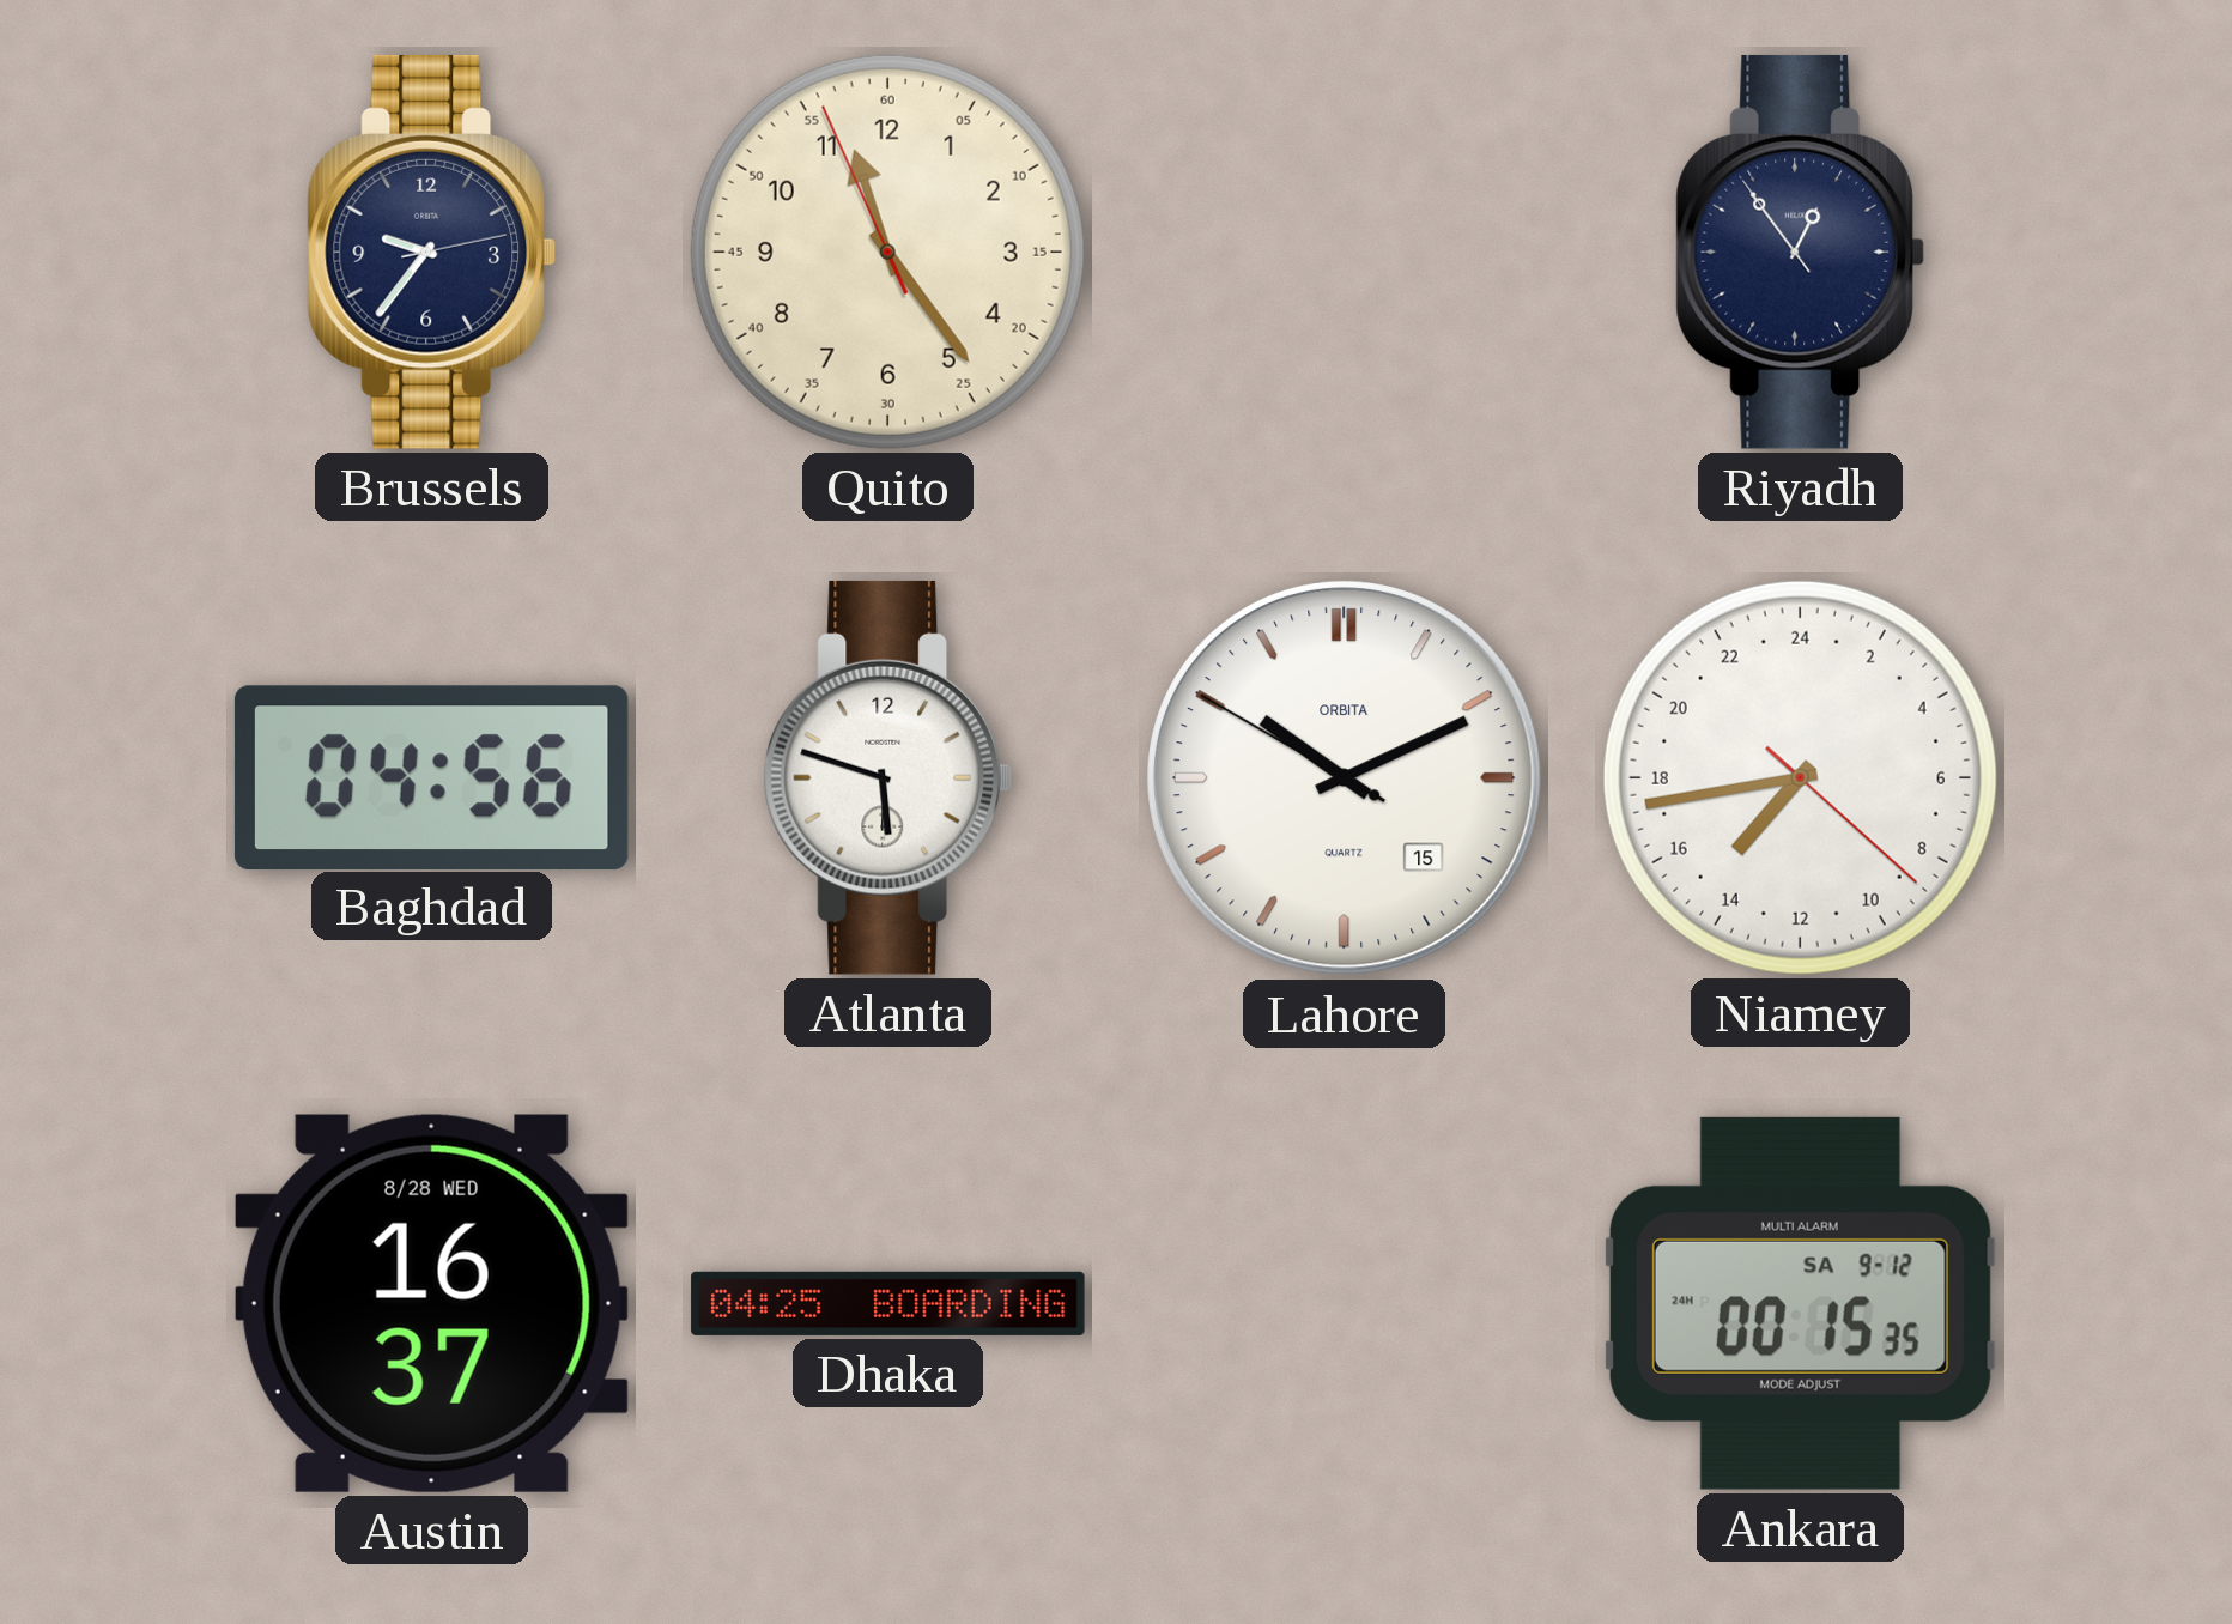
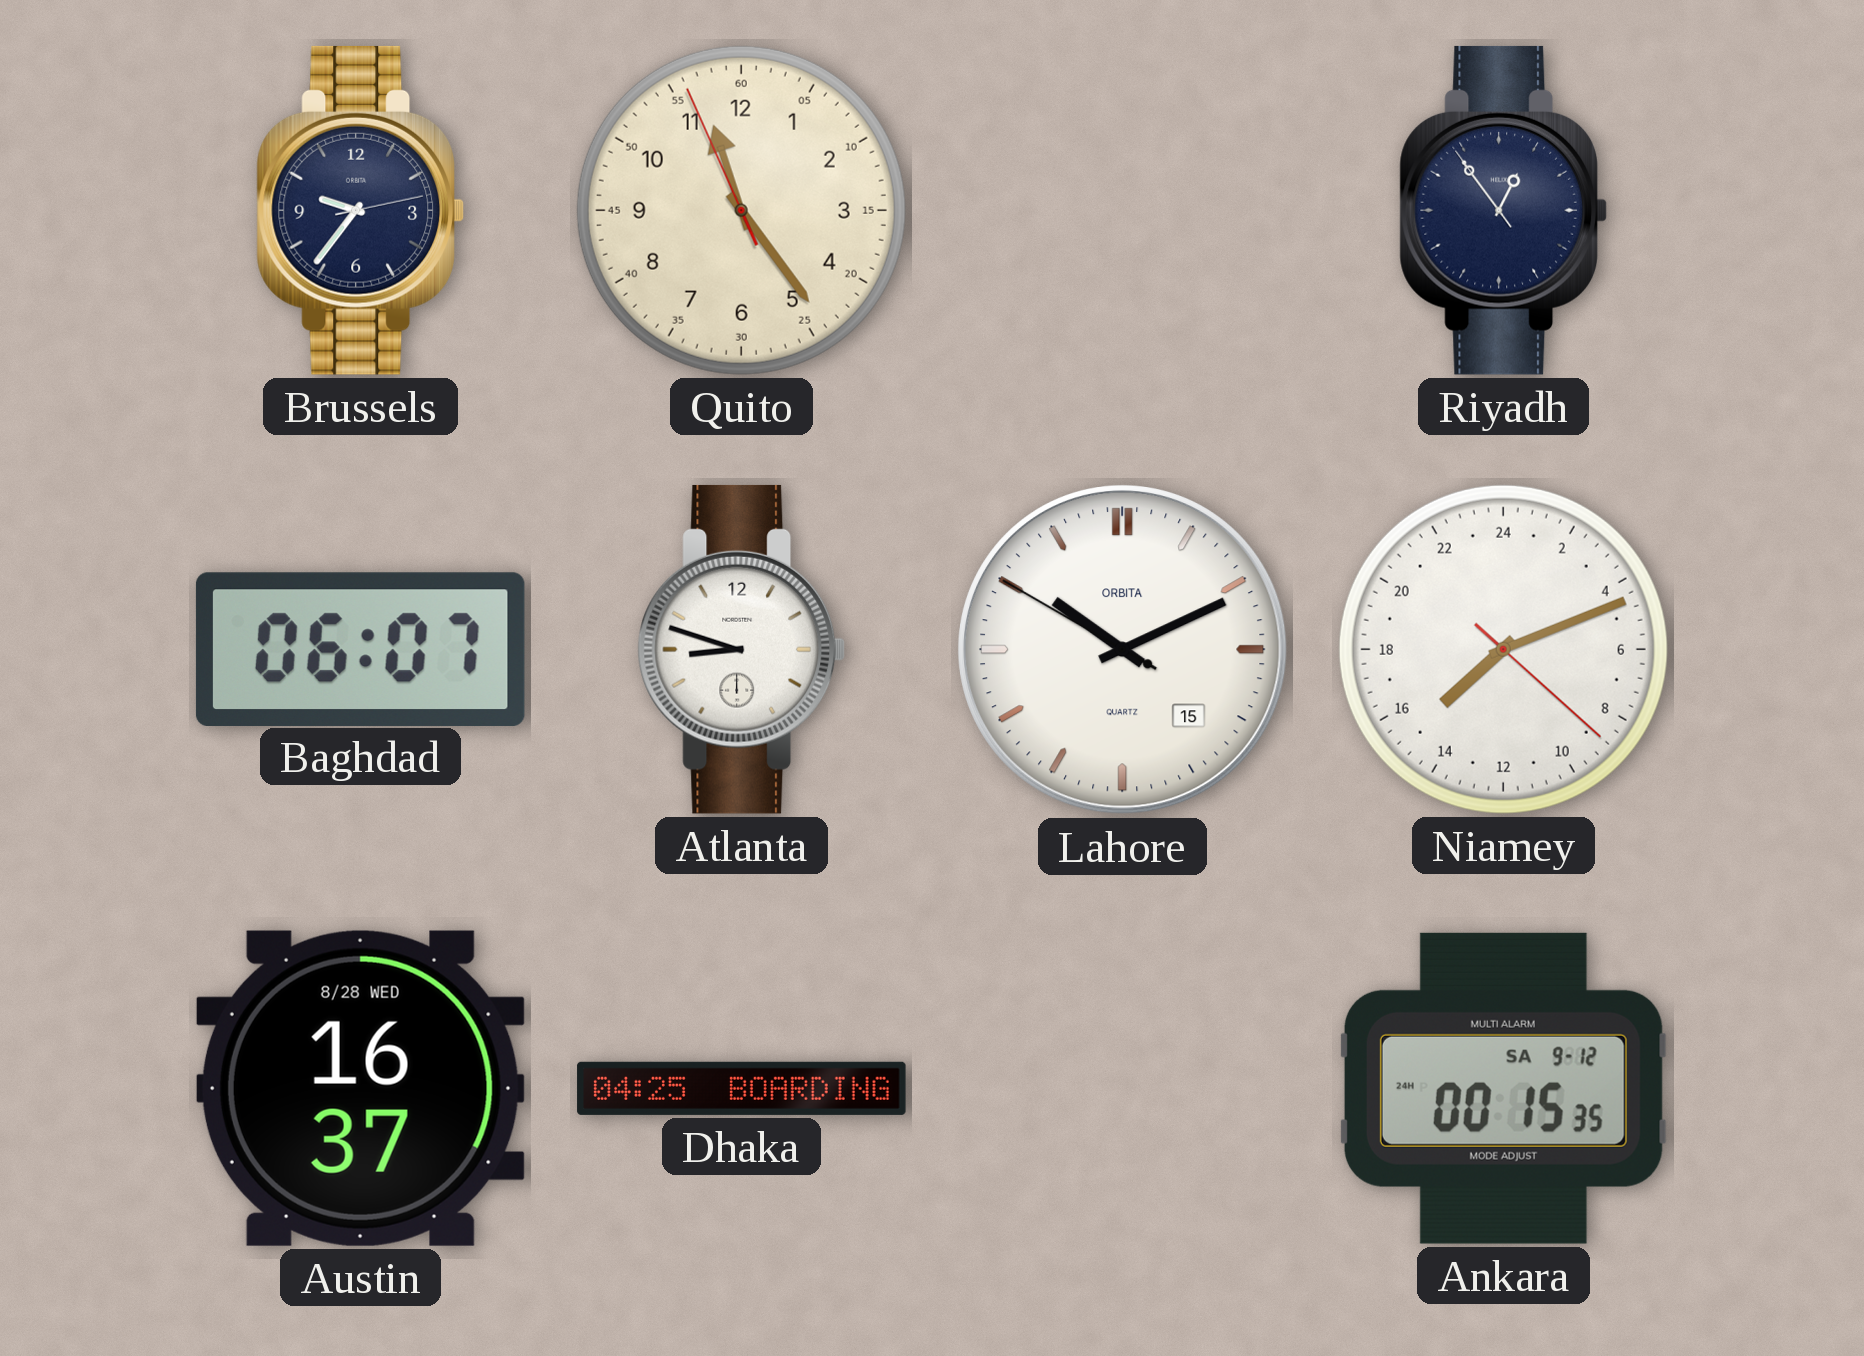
Baghdad: 04:56 -> 06:07
Atlanta: 5:48 -> 8:48
Niamey: 14:43 -> 15:11
